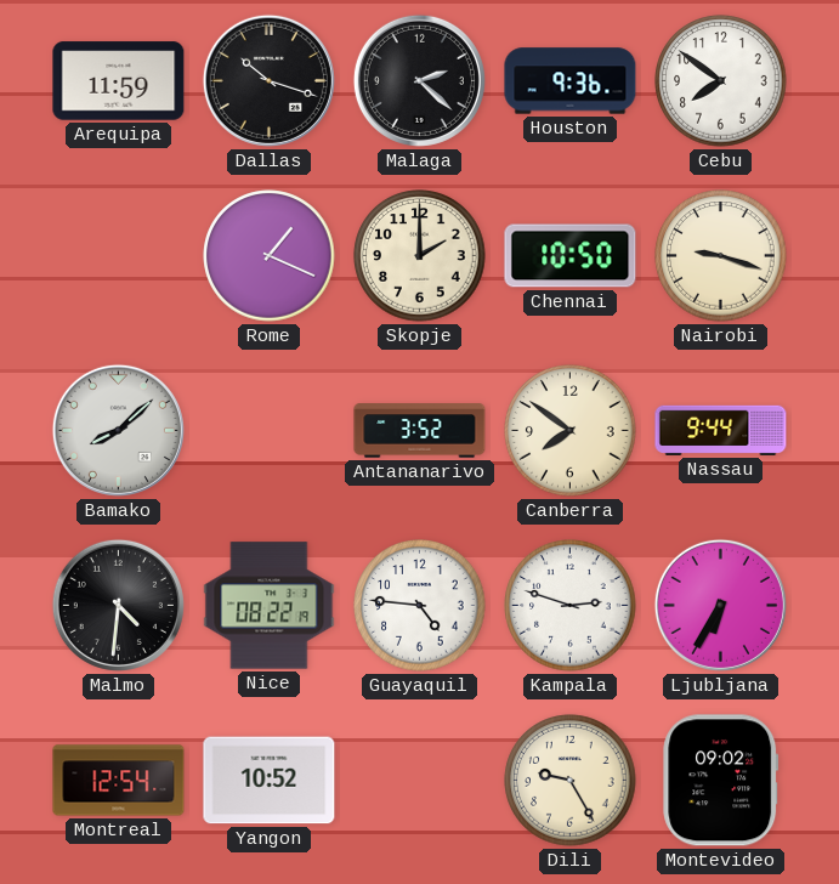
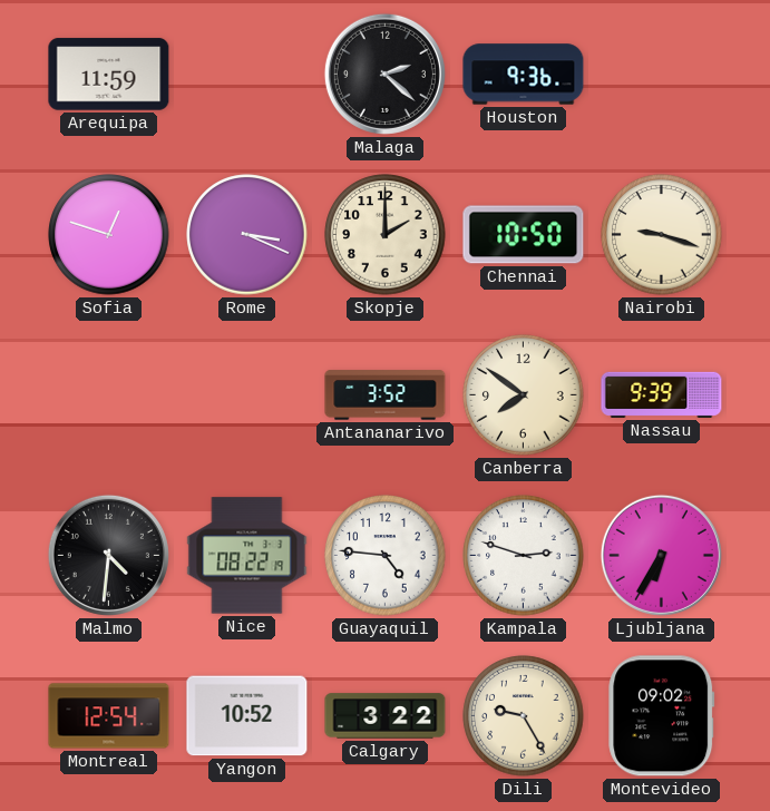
Dallas: 10:18 -> none
Cebu: 7:51 -> none
Sofia: none -> 12:48
Rome: 1:19 -> 3:19
Bamako: 8:08 -> none
Nassau: 9:44 -> 9:39
Calgary: none -> 3:22
